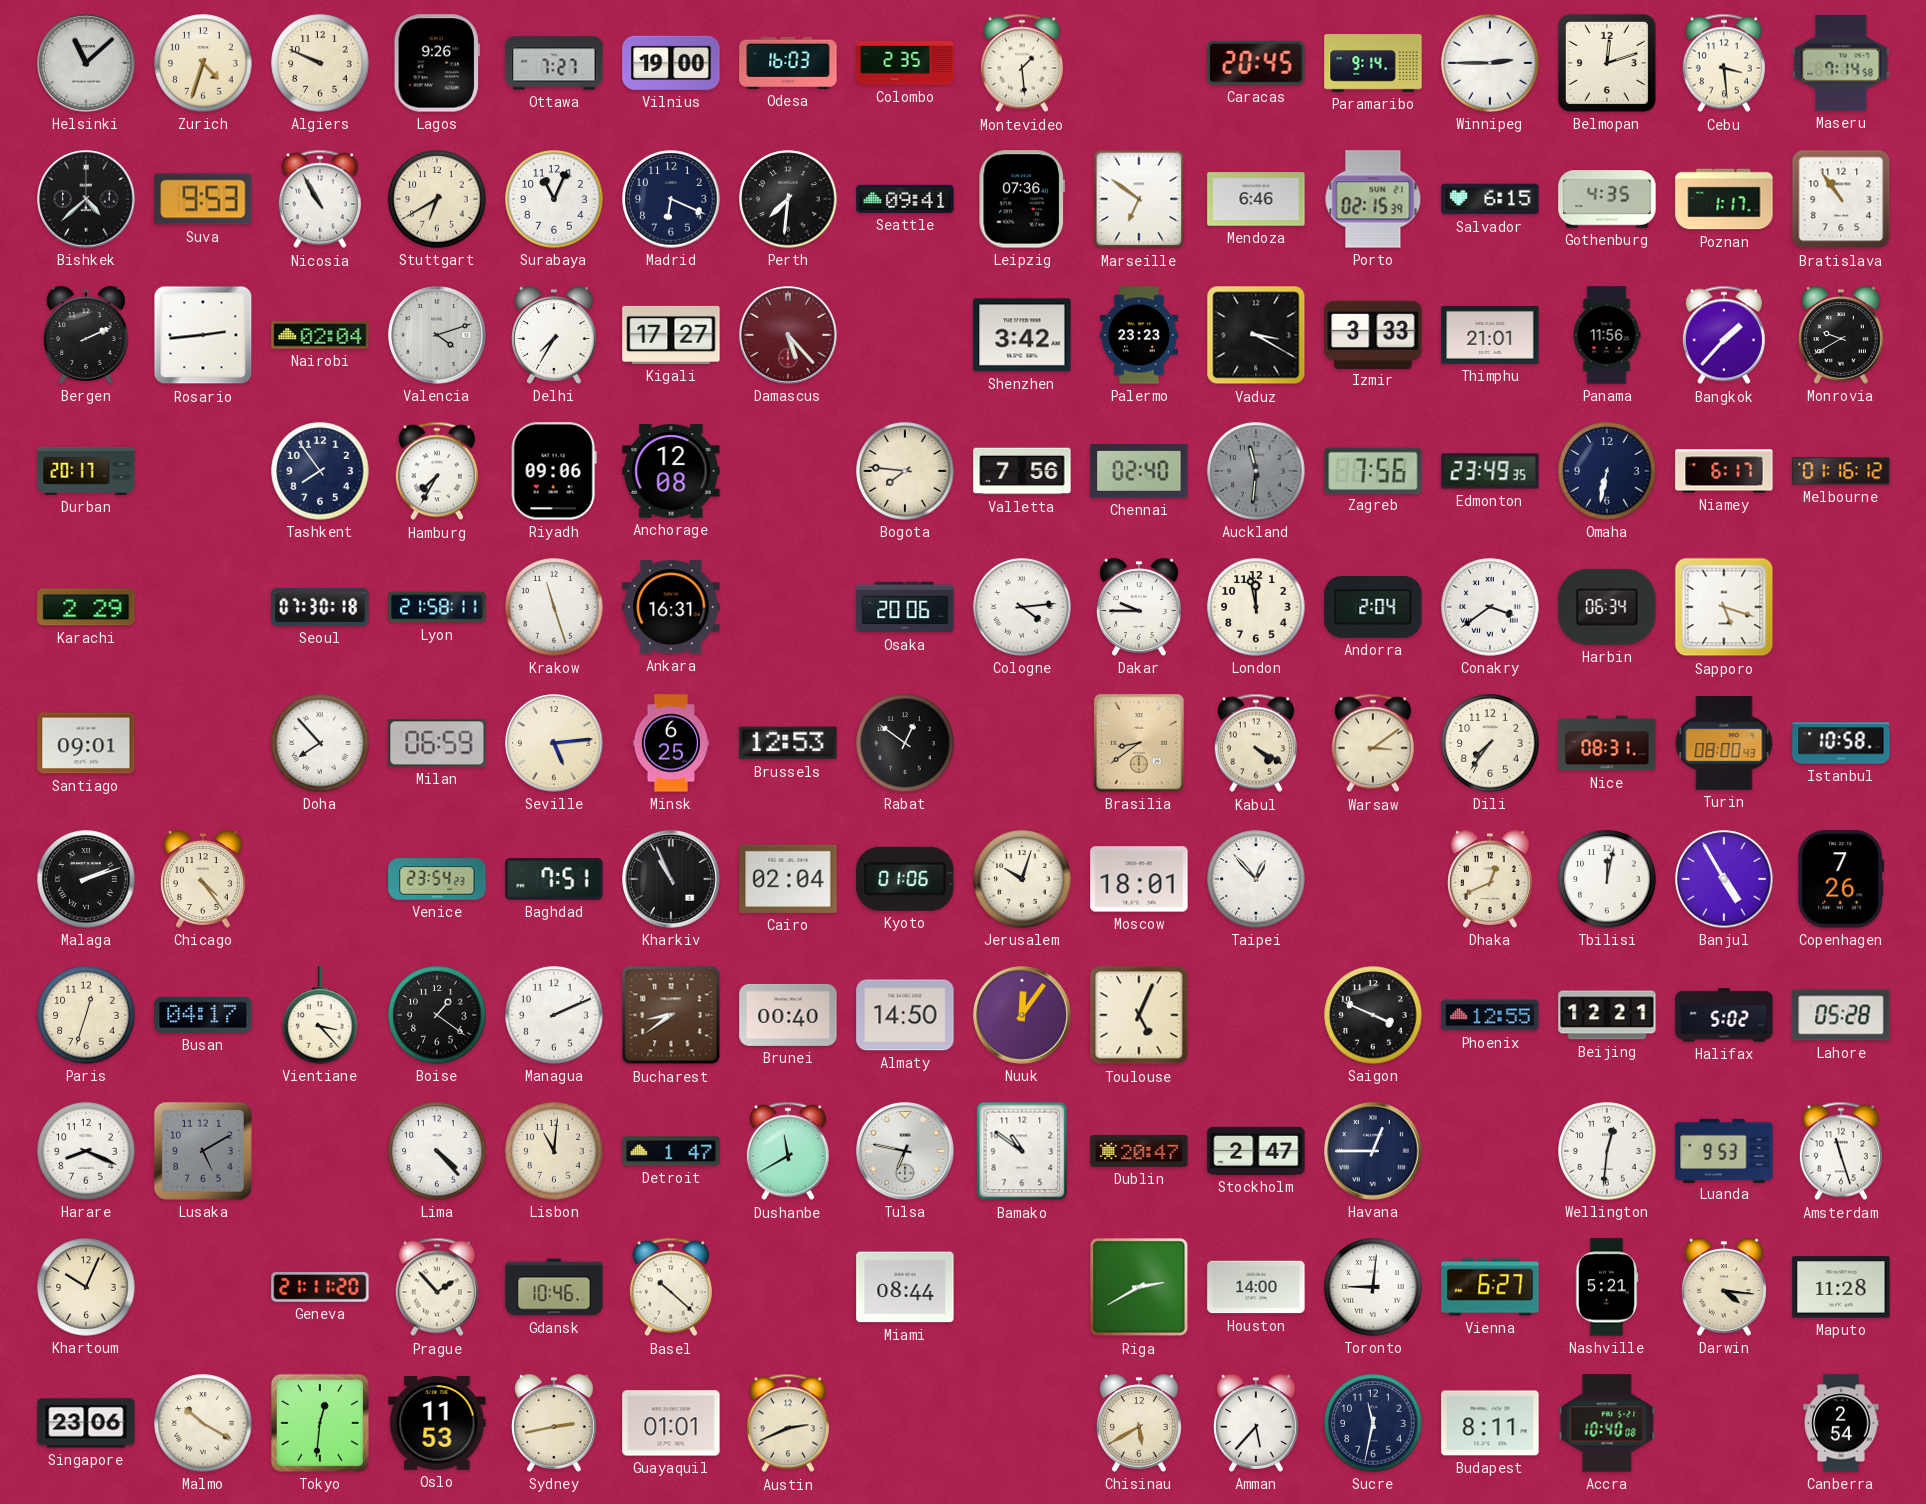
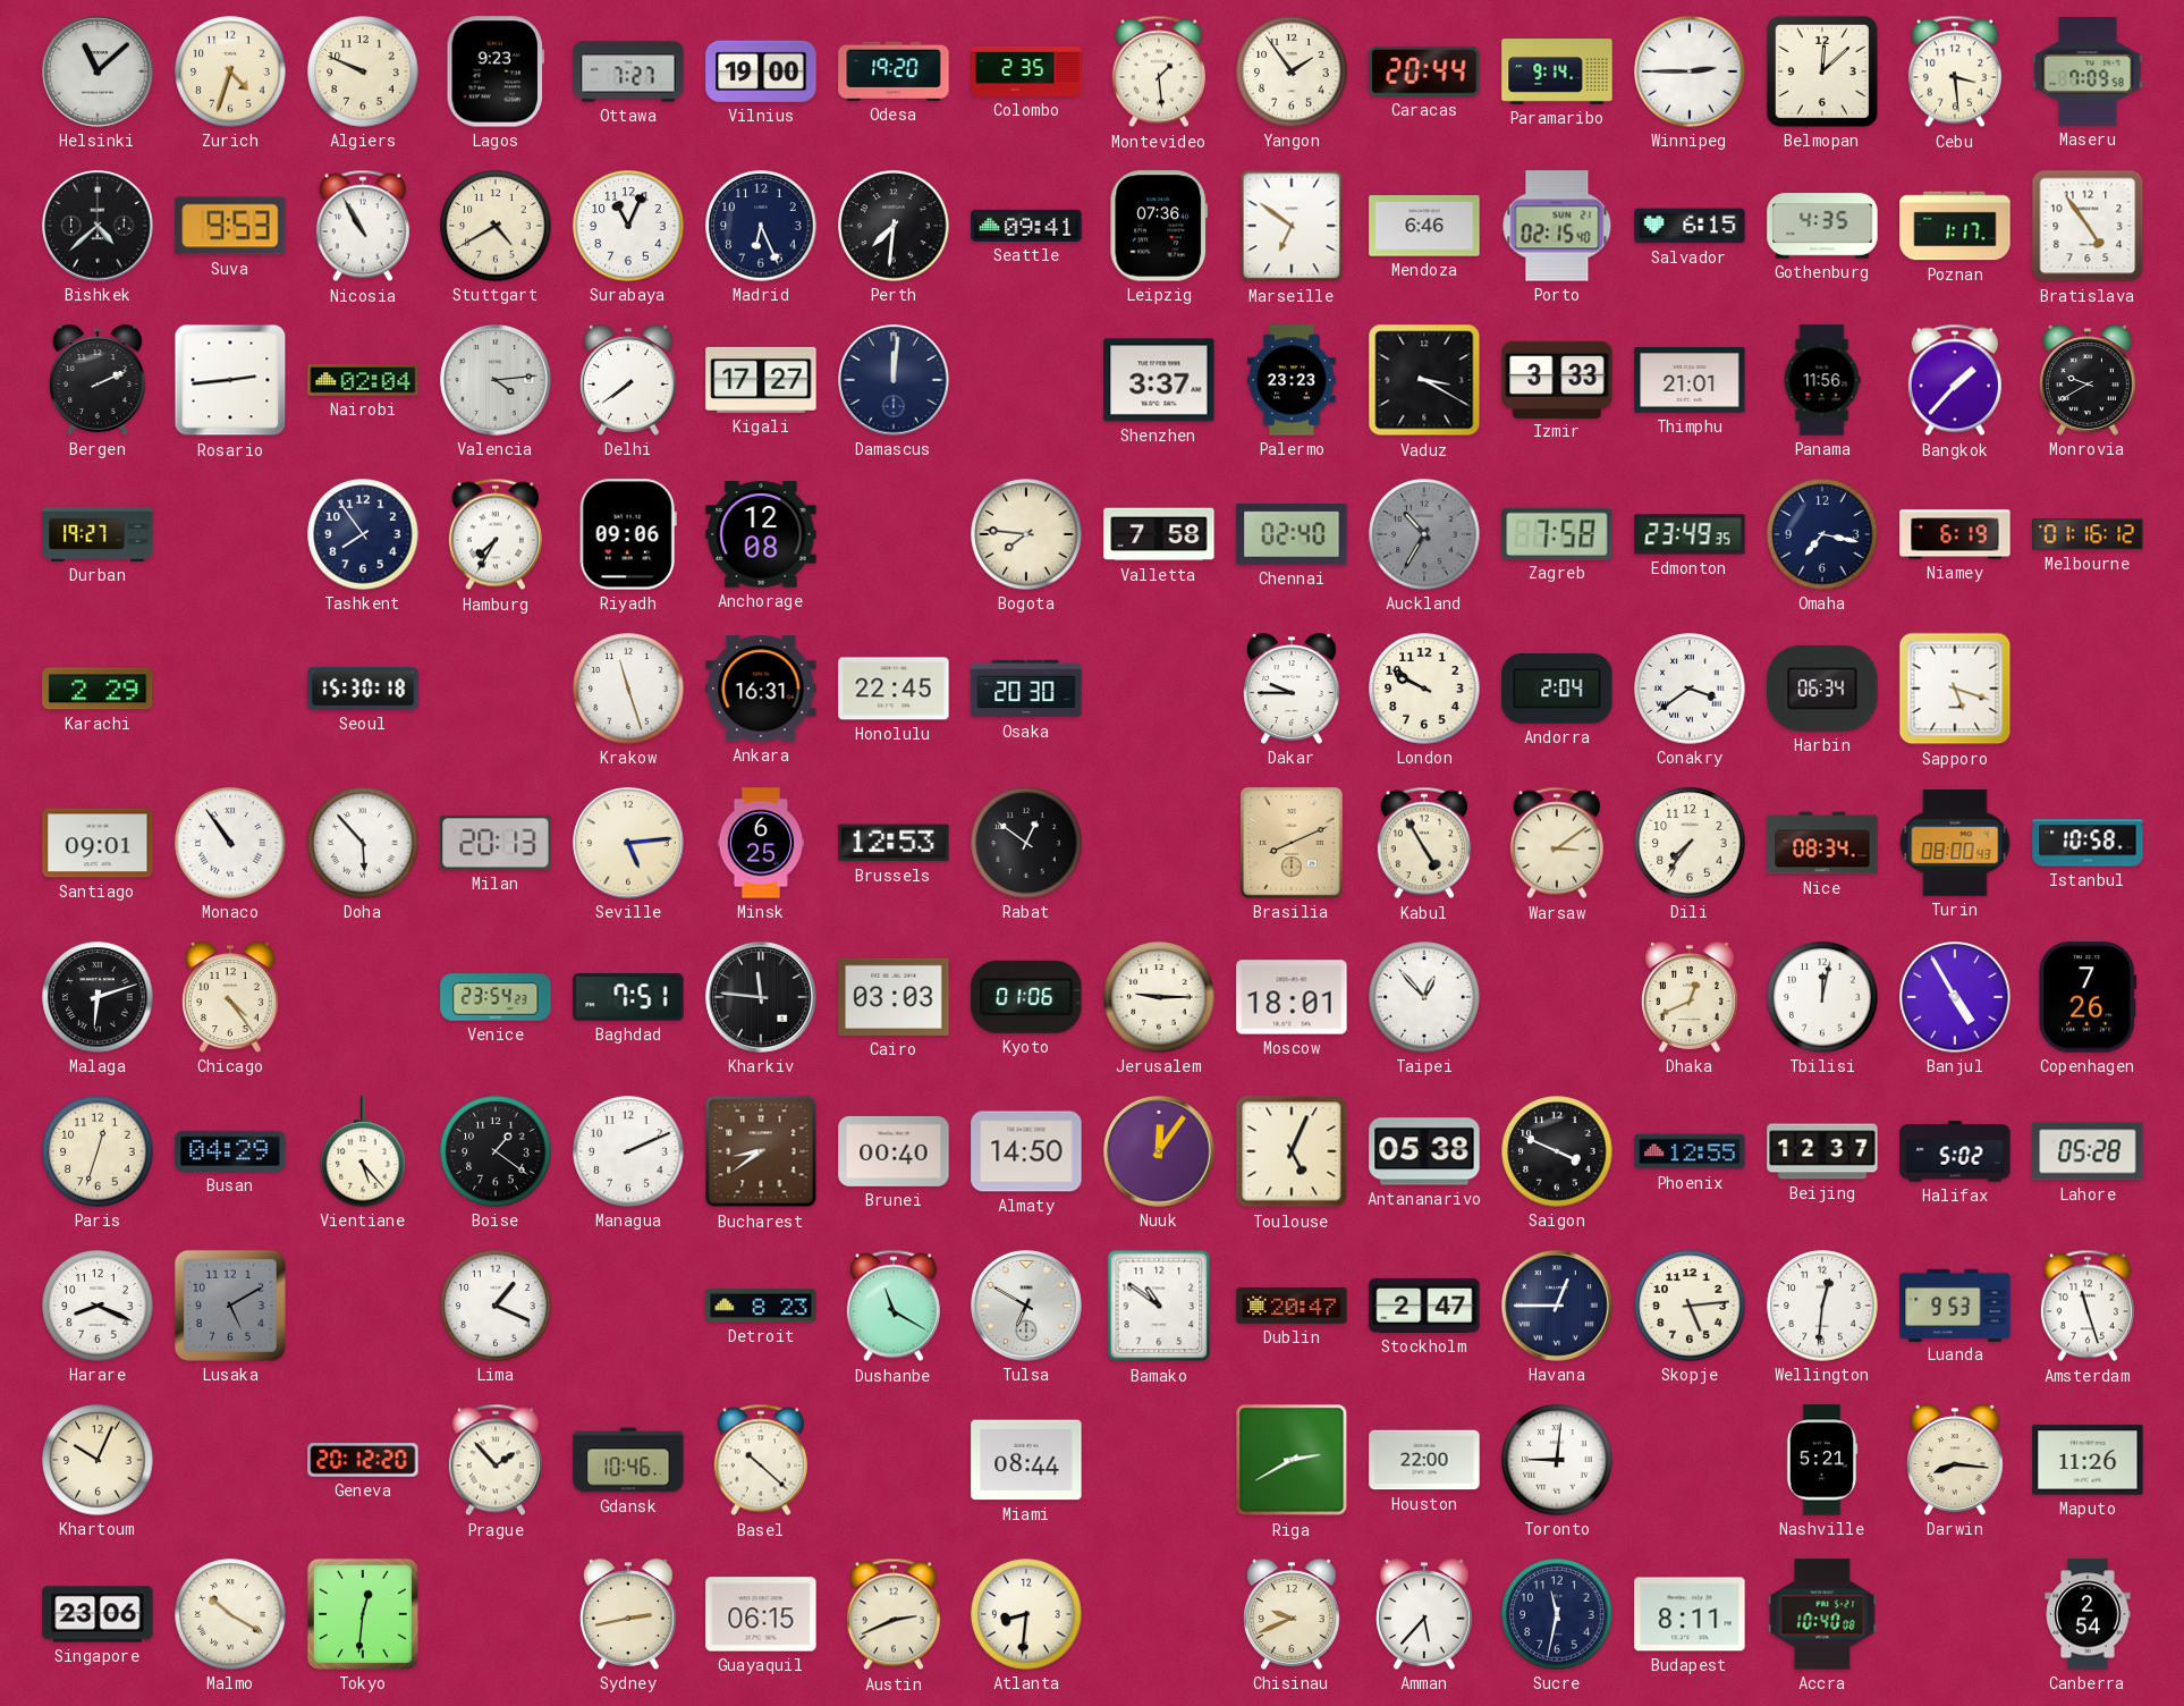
Lagos: 9:26 -> 9:23
Odesa: 16:03 -> 19:20
Yangon: none -> 1:54
Caracas: 20:45 -> 20:44
Belmopan: 12:12 -> 12:08
Maseru: 7:14 -> 7:09
Stuttgart: 6:40 -> 4:40
Madrid: 6:19 -> 6:26
Porto: 02:15:39 -> 02:15:40
Bratislava: 10:54 -> 4:54
Valencia: 4:12 -> 4:14
Delhi: 7:35 -> 7:39
Damascus: 5:23 -> 12:01
Damascus dial: burgundy -> navy
Shenzhen: 3:42 -> 3:37
Durban: 20:17 -> 19:27
Valletta: 7:56 -> 7:58
Auckland: 11:31 -> 10:35
Zagreb: 7:56 -> 7:58
Omaha: 6:32 -> 7:17
Niamey: 6:17 -> 6:19
Seoul: 07:30 -> 15:30
Lyon: 21:58 -> none
Honolulu: none -> 22:45
Osaka: 20:06 -> 20:30
Cologne: 4:14 -> none
London: 11:58 -> 9:50
Monaco: none -> 10:54
Doha: 7:53 -> 5:53
Milan: 06:59 -> 20:13
Brasilia: 8:39 -> 8:11
Kabul: 4:20 -> 4:55
Nice: 08:31 -> 08:34
Malaga: 2:12 -> 6:12
Kharkiv: 10:56 -> 11:46
Cairo: 02:04 -> 03:03
Jerusalem: 10:03 -> 9:15
Busan: 04:17 -> 04:29
Vientiane: 3:23 -> 5:23
Antananarivo: none -> 05:38
Beijing: 12:21 -> 12:37
Lima: 4:23 -> 1:19
Lisbon: 11:01 -> none
Detroit: 1:47 -> 8:23
Dushanbe: 11:40 -> 11:20
Tulsa: 6:47 -> 6:50
Skopje: none -> 5:14
Geneva: 21:11 -> 20:12
Houston: 14:00 -> 22:00
Vienna: 6:27 -> none
Darwin: 4:16 -> 8:16
Maputo: 11:28 -> 11:26
Oslo: 11:53 -> none
Guayaquil: 01:01 -> 06:15
Atlanta: none -> 8:31
Chisinau: 5:40 -> 9:41
